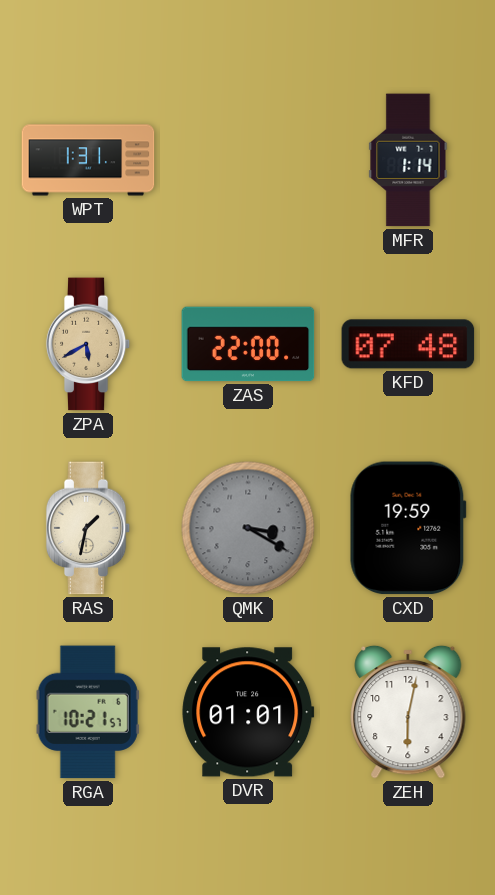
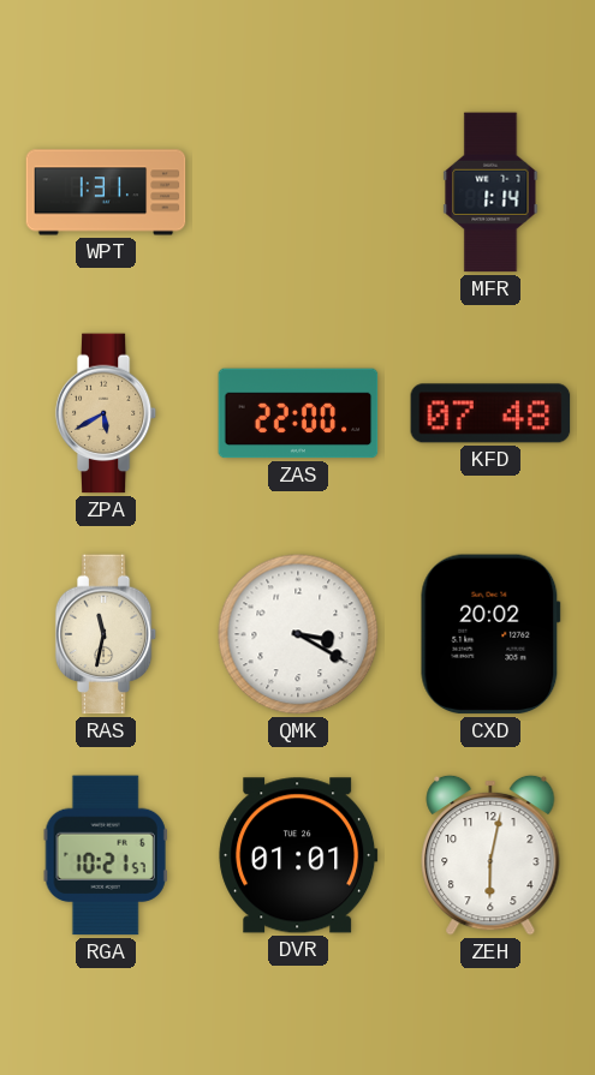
RAS: 1:32 -> 11:32
QMK dial: grey -> white
CXD: 19:59 -> 20:02
